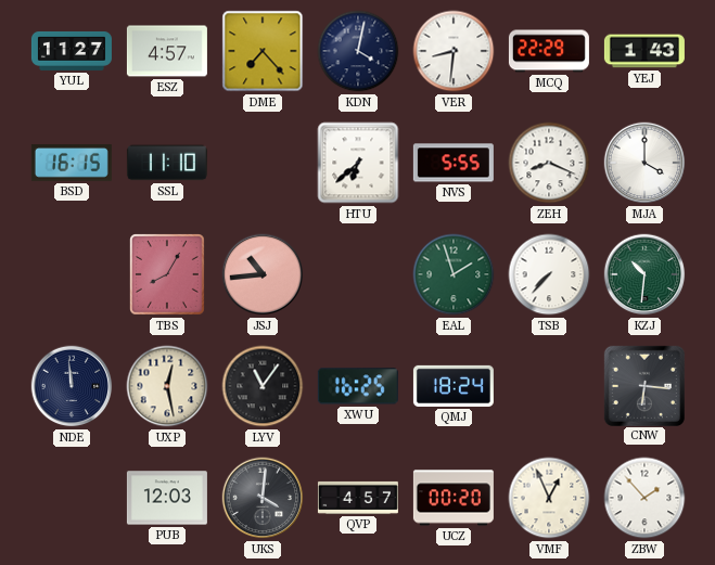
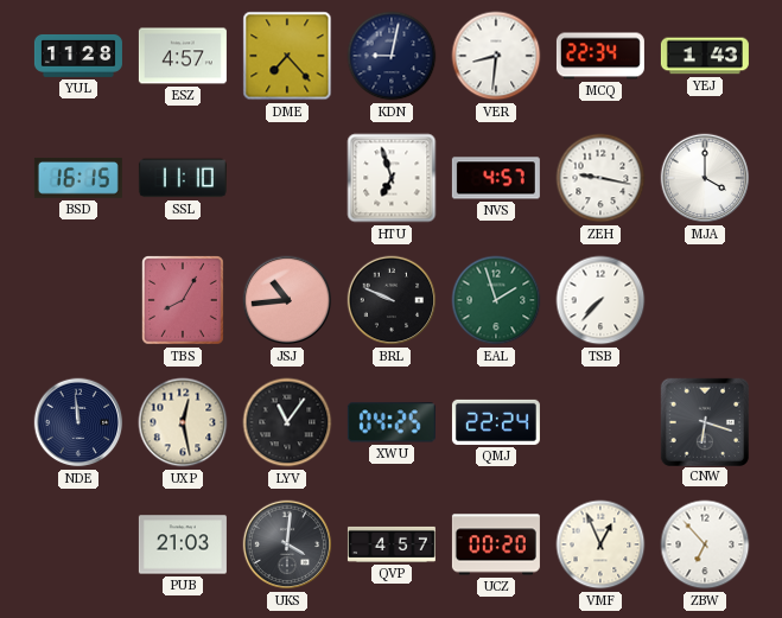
YUL: 11:27 -> 11:28
KDN: 4:02 -> 9:02
MCQ: 22:29 -> 22:34
HTU: 6:38 -> 6:57
NVS: 5:55 -> 4:57
ZEH: 8:19 -> 9:17
BRL: none -> 9:49
KZJ: 10:31 -> none
XWU: 16:25 -> 04:25
QMJ: 18:24 -> 22:24
CNW: 6:16 -> 6:18
PUB: 12:03 -> 21:03
ZBW: 1:53 -> 6:53
